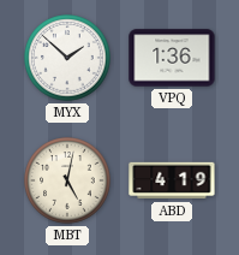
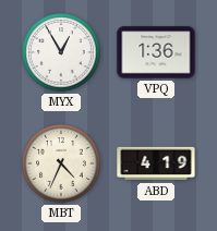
MYX: 1:52 -> 12:55
MBT: 5:02 -> 4:34
